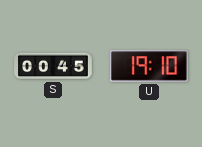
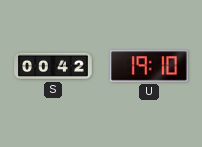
S: 00:45 -> 00:42
